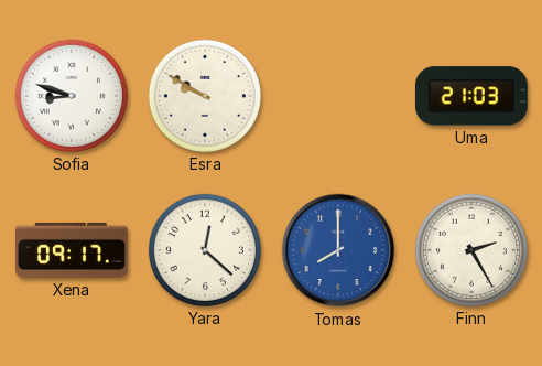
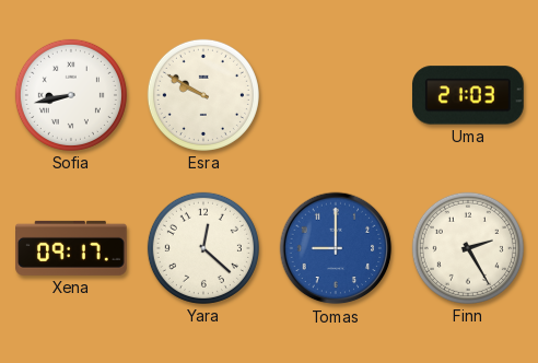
Sofia: 8:48 -> 8:43
Tomas: 8:00 -> 9:00
